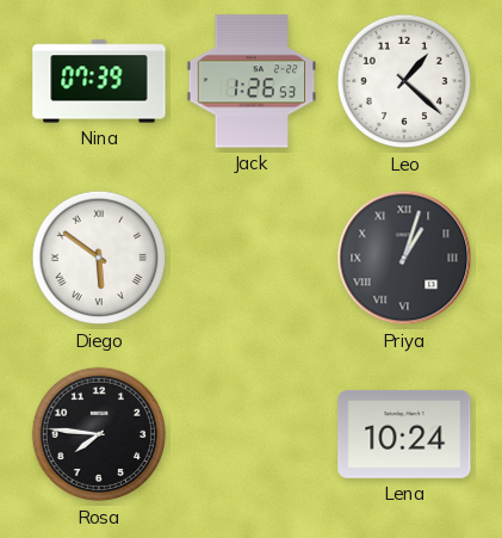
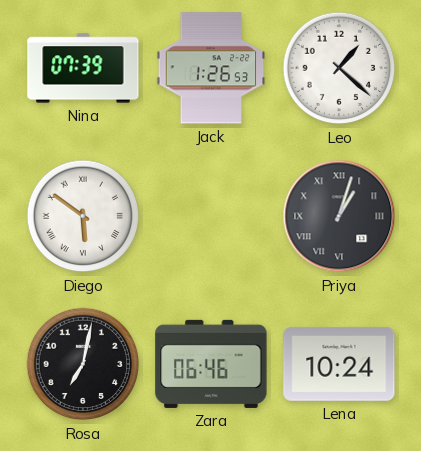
Rosa: 7:46 -> 7:02
Zara: none -> 06:46
